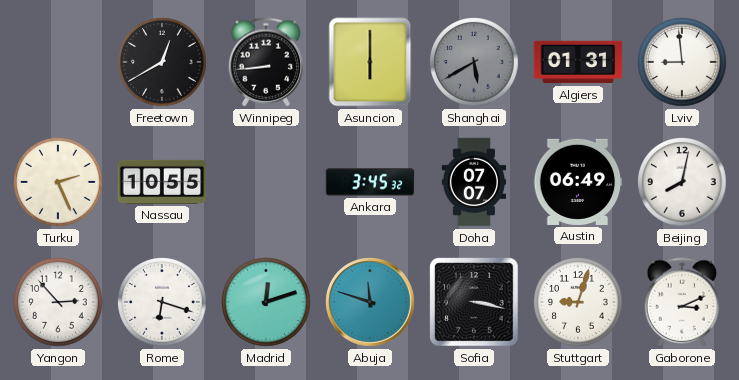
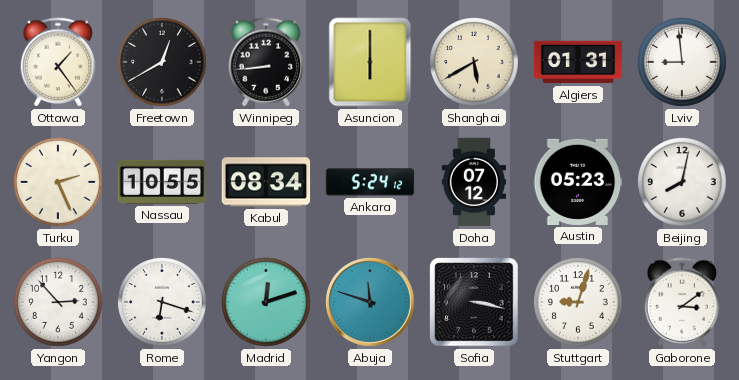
Ottawa: none -> 1:24
Shanghai dial: grey -> cream
Kabul: none -> 08:34
Ankara: 3:45 -> 5:24
Doha: 07:07 -> 07:12
Austin: 06:49 -> 05:23
Gaborone: 3:11 -> 3:09
